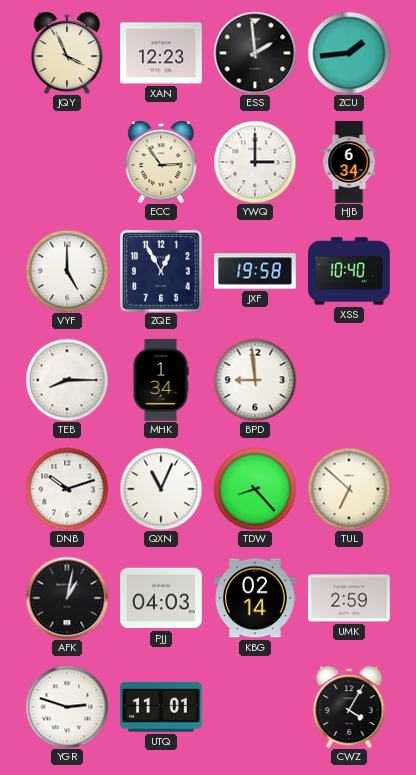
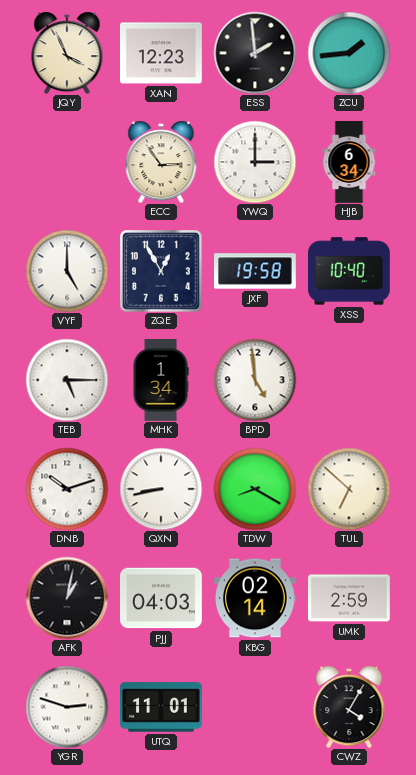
TEB: 8:15 -> 5:15
BPD: 8:59 -> 4:59
QXN: 11:04 -> 8:43
TDW: 8:23 -> 8:20
